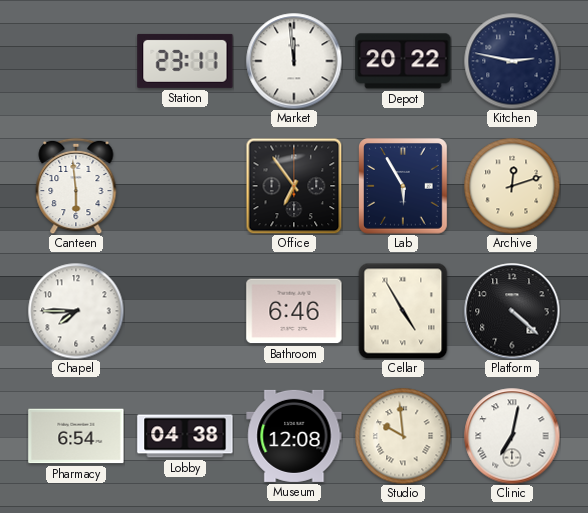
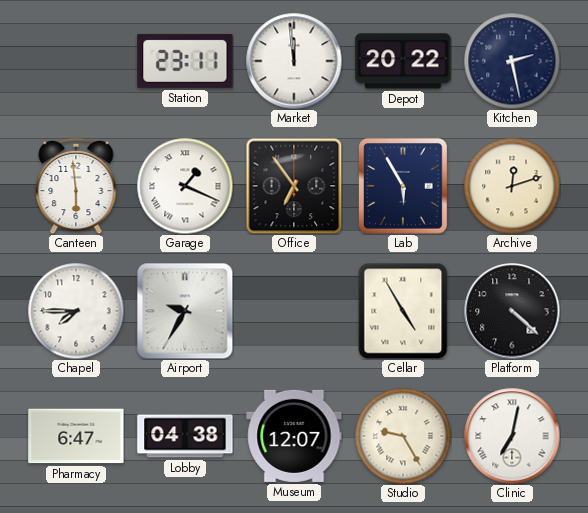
Kitchen: 2:47 -> 2:28
Garage: none -> 1:19
Airport: none -> 9:35
Bathroom: 6:46 -> none
Pharmacy: 6:54 -> 6:47
Museum: 12:08 -> 12:07
Studio: 9:59 -> 9:25
